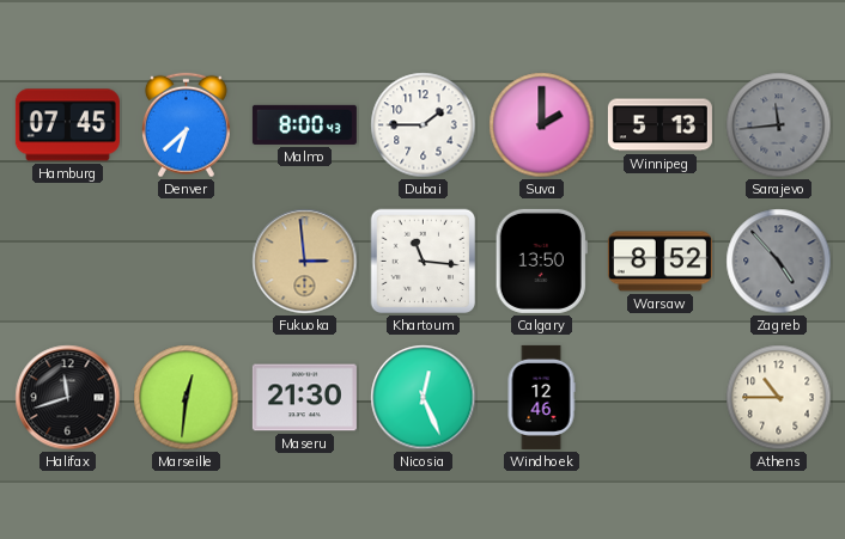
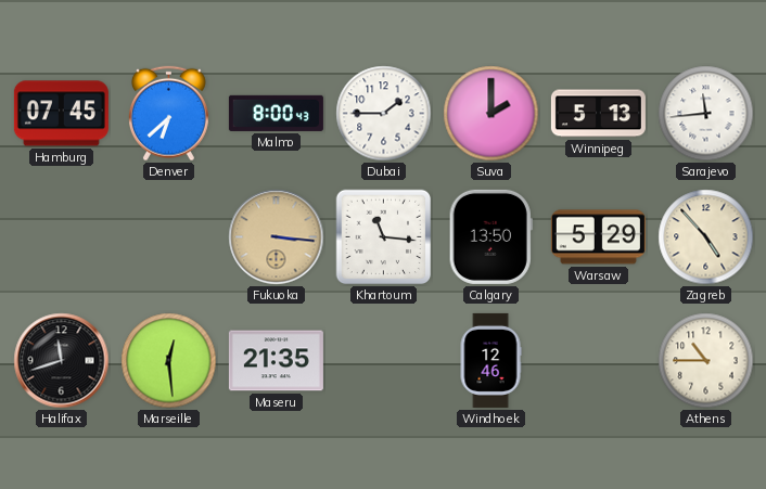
Sarajevo dial: grey -> white
Fukuoka: 2:59 -> 3:16
Warsaw: 8:52 -> 5:29
Zagreb dial: grey -> cream
Marseille: 12:31 -> 12:29
Maseru: 21:30 -> 21:35
Nicosia: 12:26 -> none
